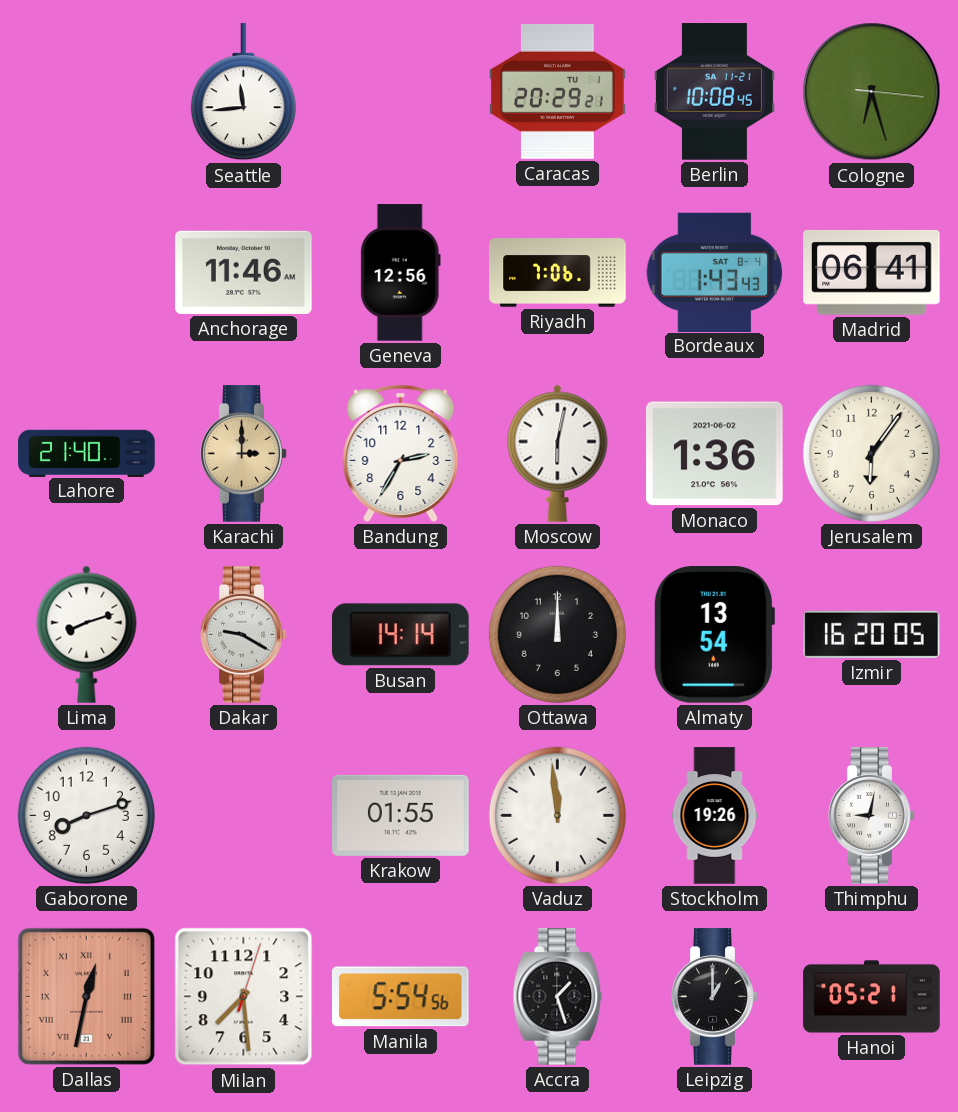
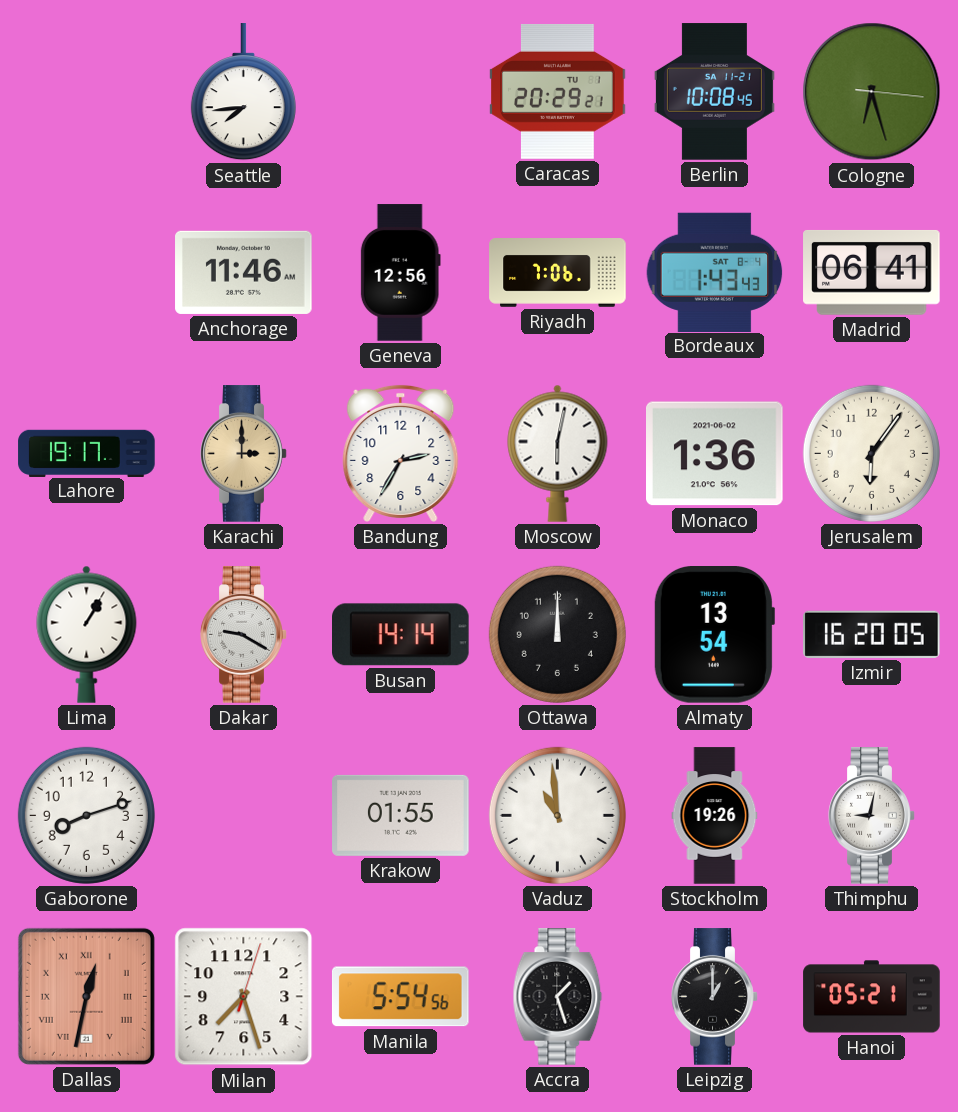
Seattle: 11:44 -> 7:44
Lahore: 21:40 -> 19:17
Lima: 8:12 -> 1:05
Vaduz: 11:59 -> 10:59
Milan: 7:29 -> 7:27
